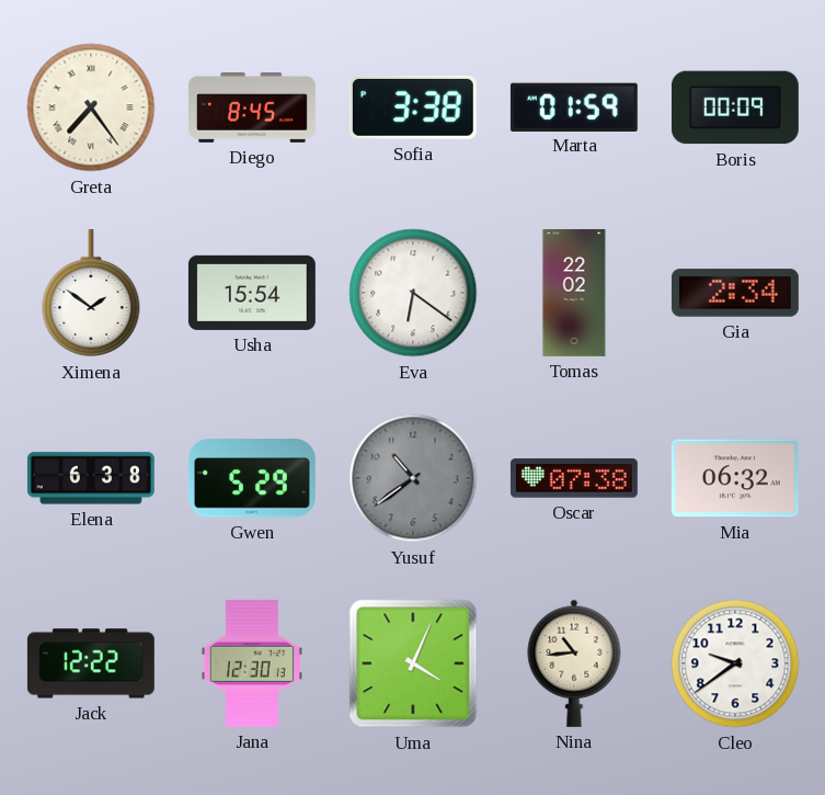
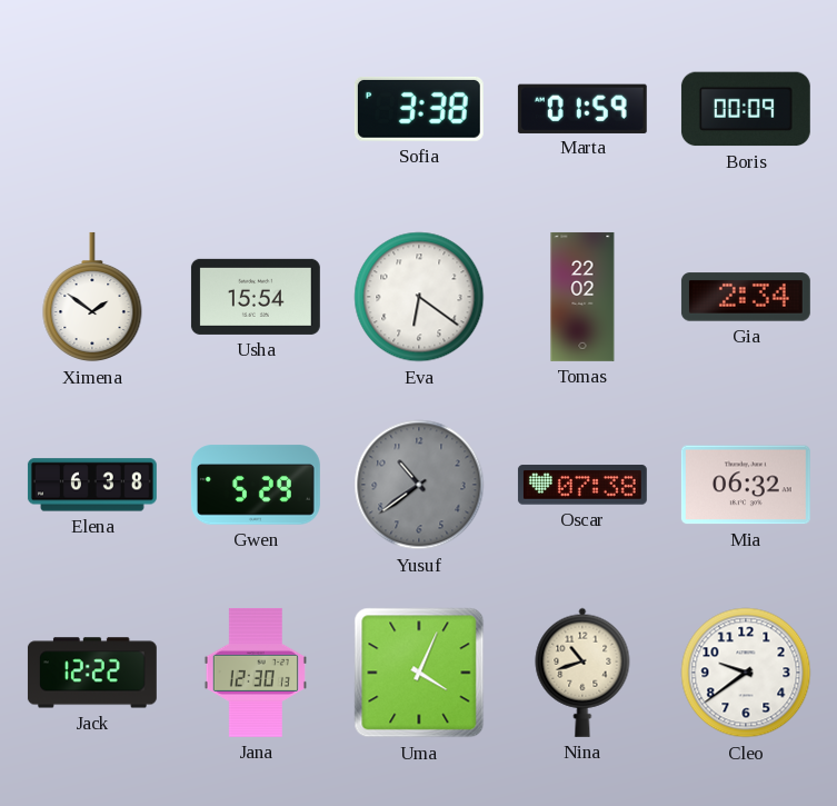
Greta: 7:24 -> none
Diego: 8:45 -> none
Nina: 10:44 -> 10:42
